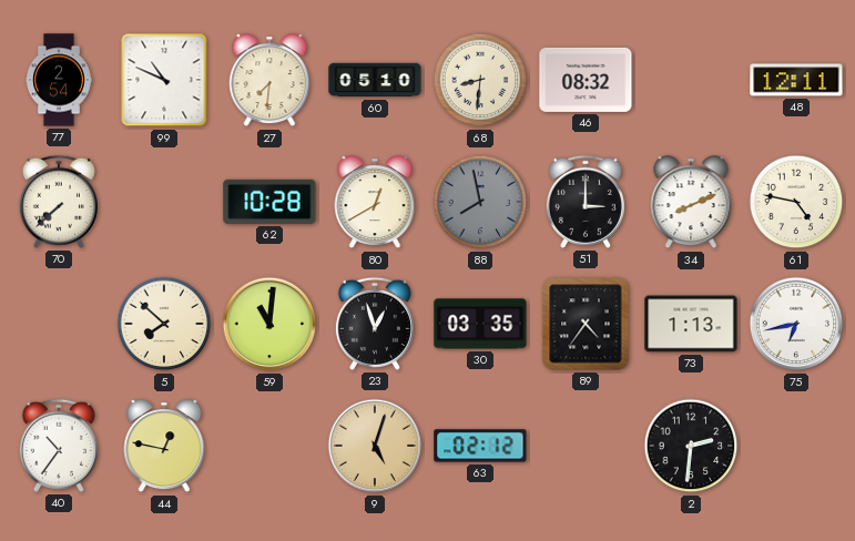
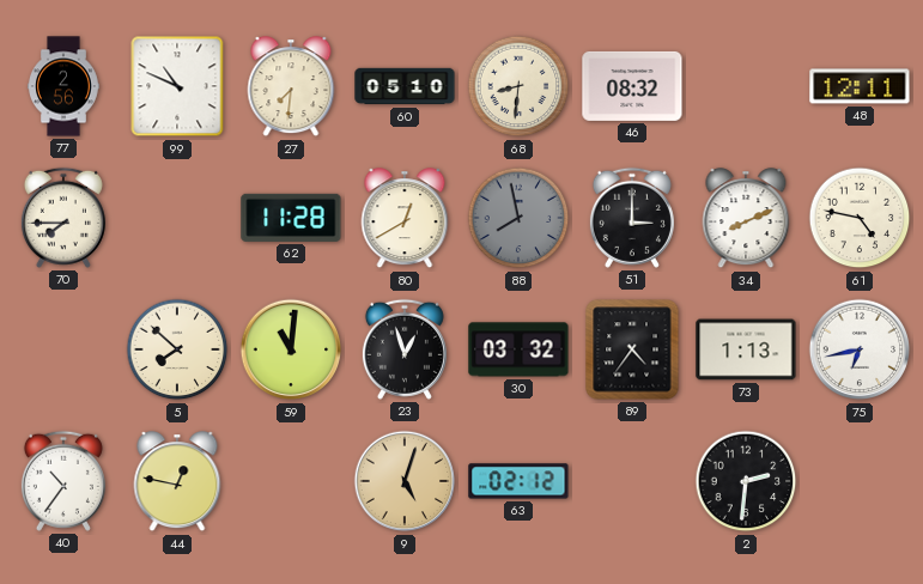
77: 2:54 -> 2:56
70: 7:38 -> 7:45
62: 10:28 -> 11:28
30: 03:35 -> 03:32
